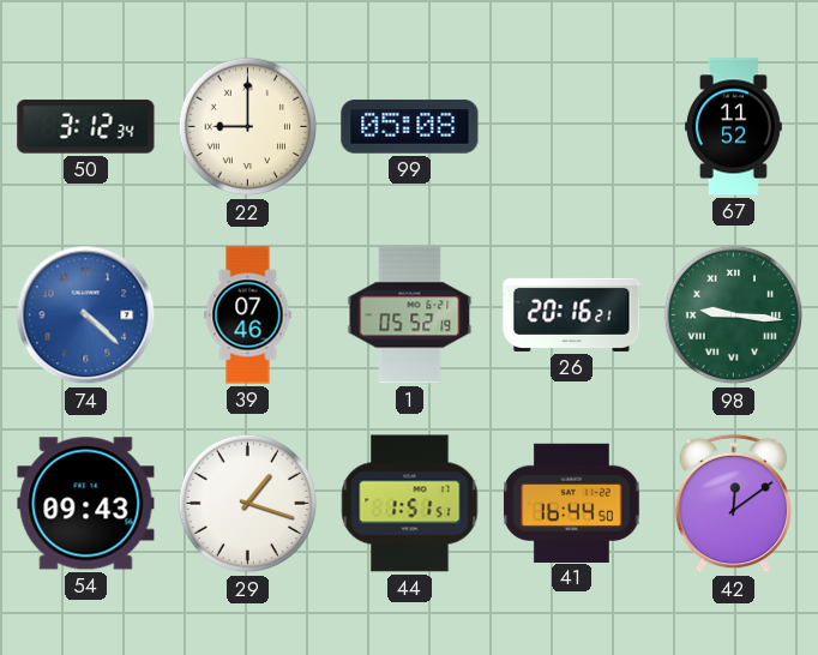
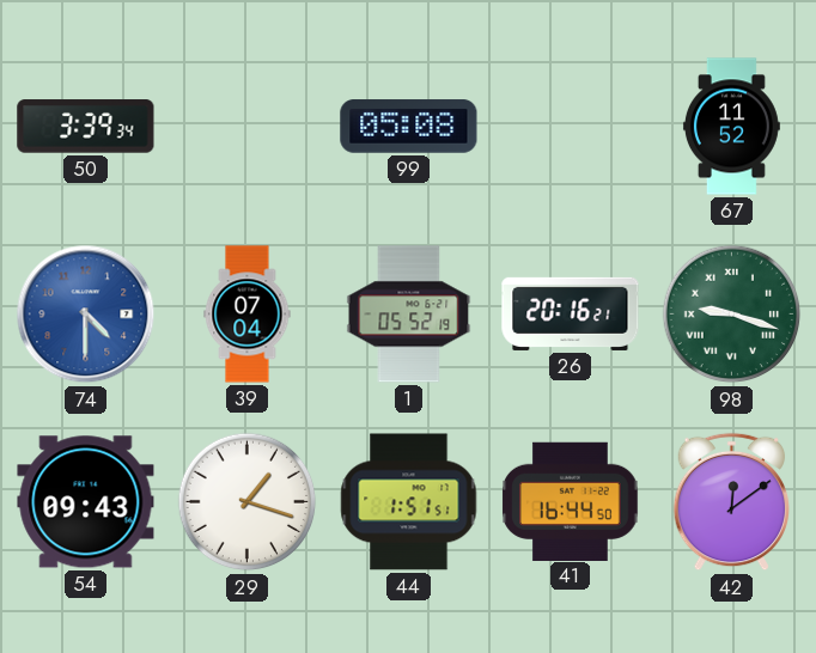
50: 3:12 -> 3:39
22: 9:00 -> none
74: 4:22 -> 4:30
39: 07:46 -> 07:04
98: 9:16 -> 9:18
